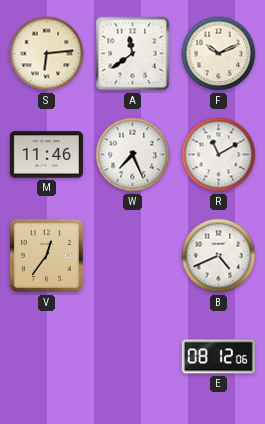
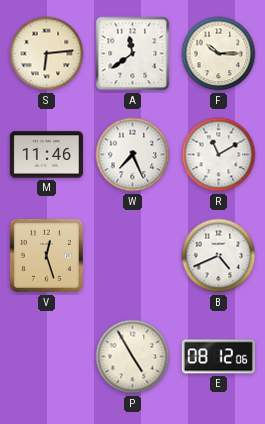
F: 10:11 -> 10:15
V: 12:36 -> 12:27
P: none -> 4:55
